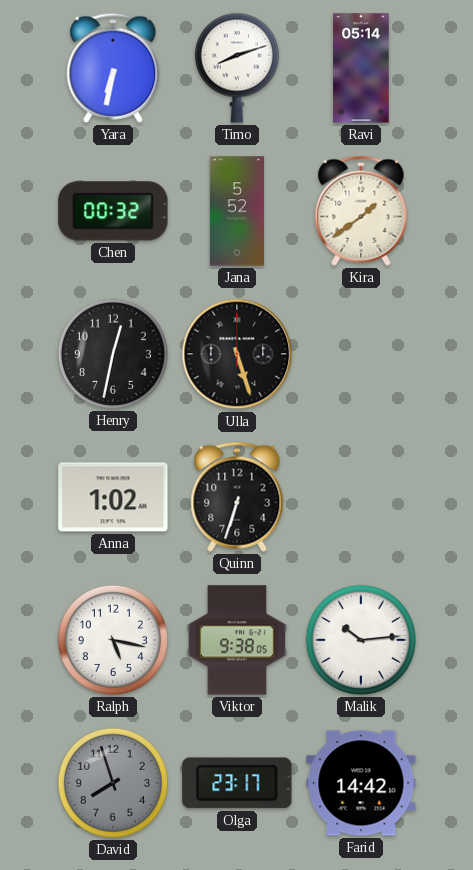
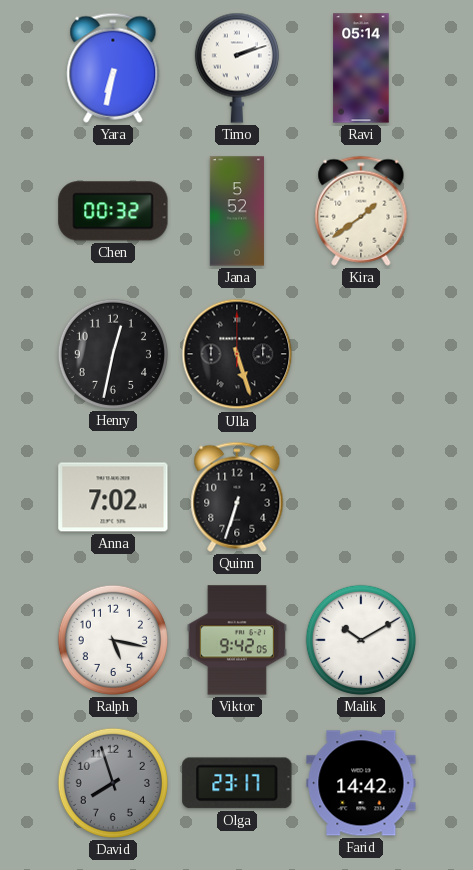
Timo: 8:12 -> 2:12
Anna: 1:02 -> 7:02
Viktor: 9:38 -> 9:42
Malik: 10:14 -> 10:10
